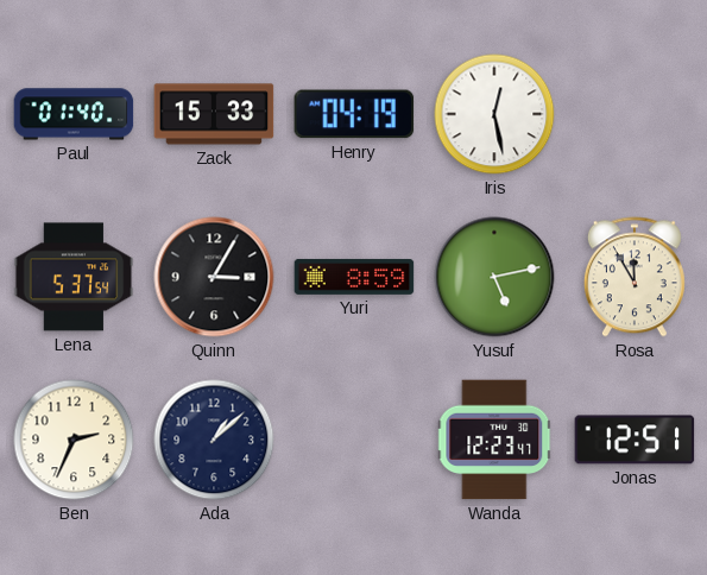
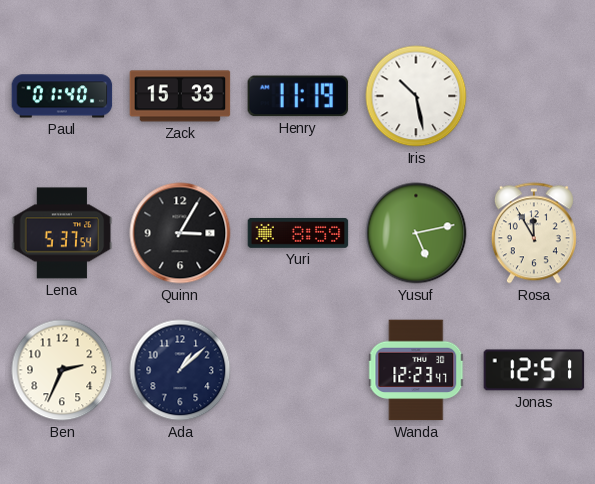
Henry: 04:19 -> 11:19
Iris: 12:28 -> 10:28
